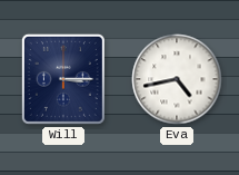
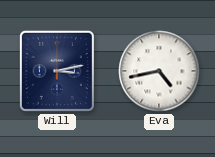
Will: 3:15 -> 3:13
